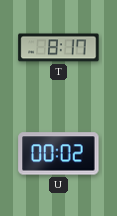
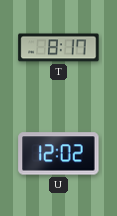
U: 00:02 -> 12:02
